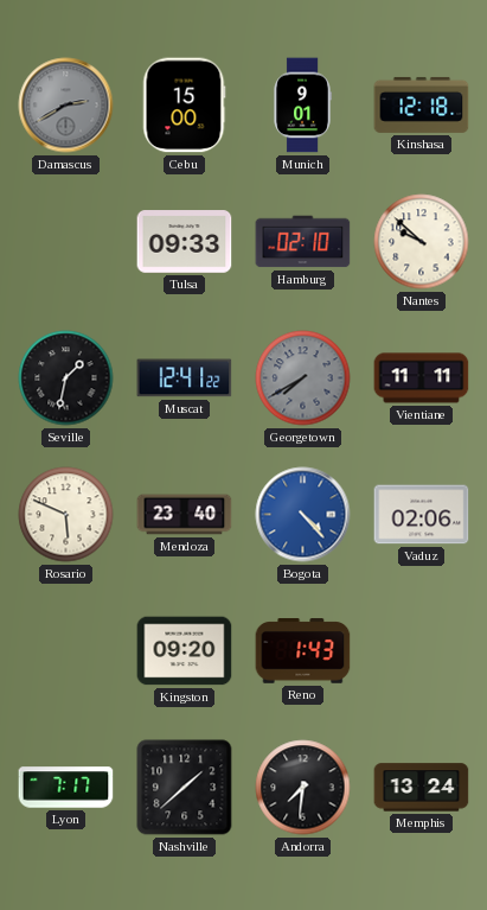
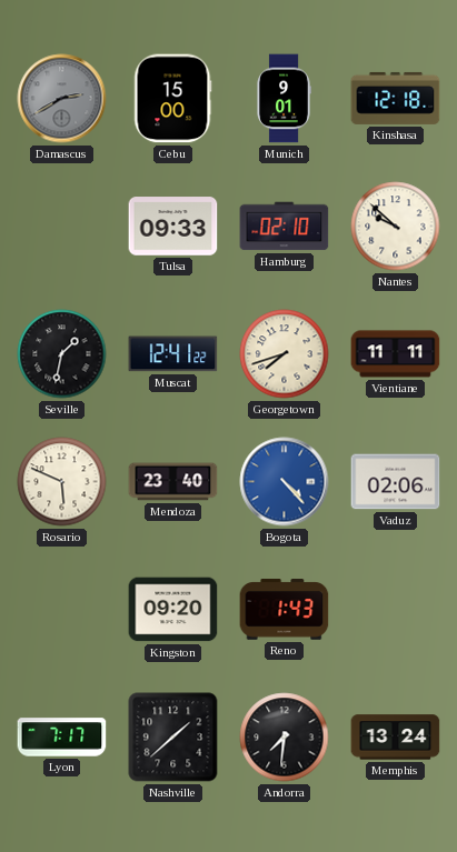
Georgetown: 7:40 -> 7:42
Georgetown dial: grey -> cream
